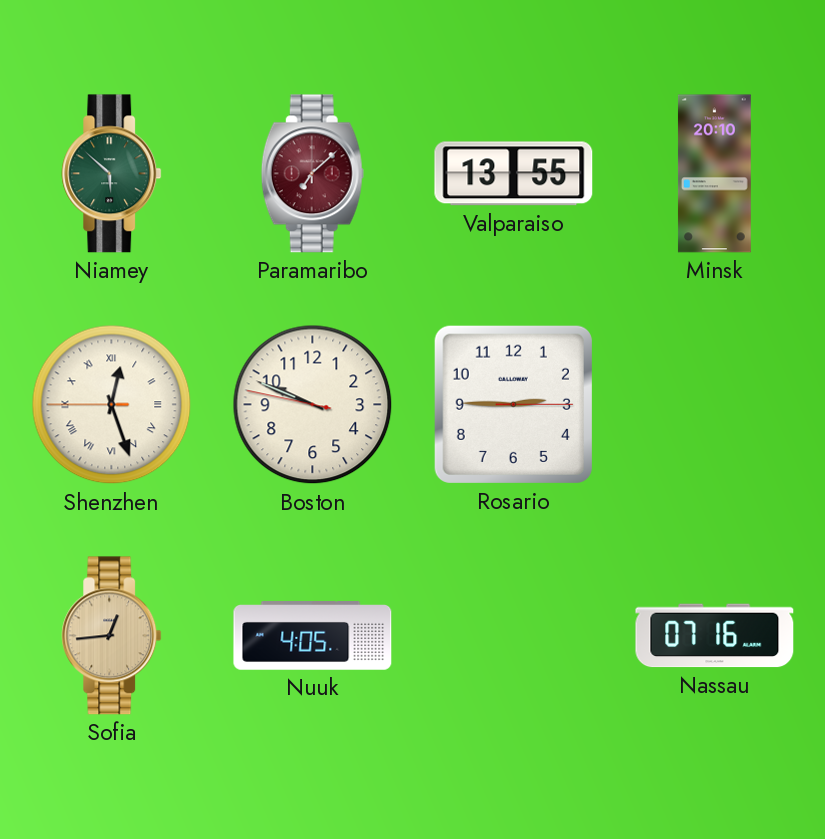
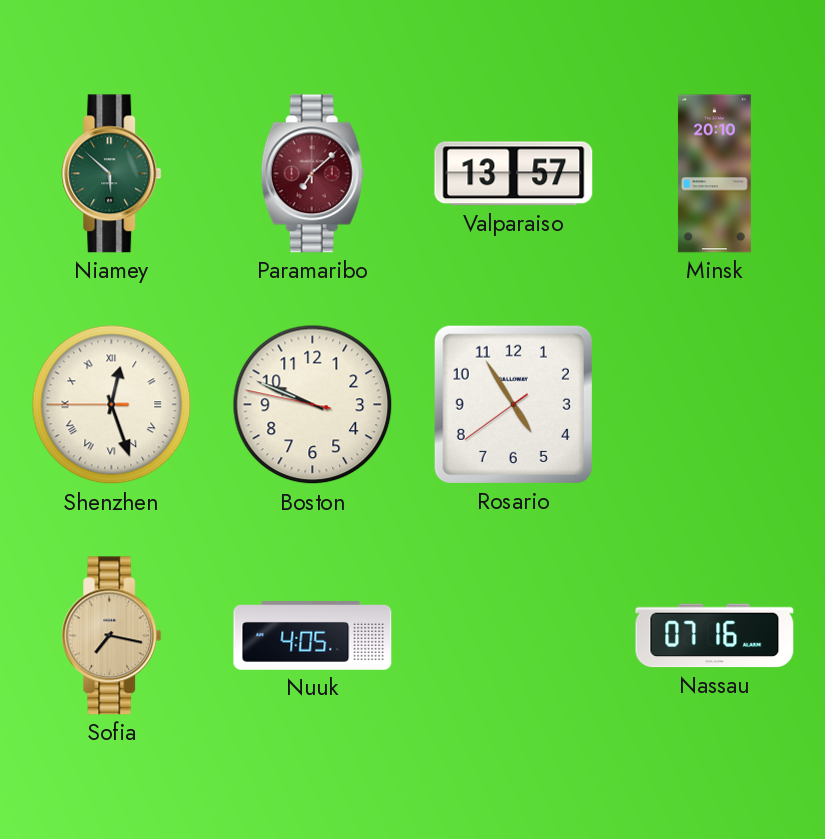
Valparaiso: 13:55 -> 13:57
Rosario: 2:45 -> 4:54
Sofia: 12:44 -> 7:17
